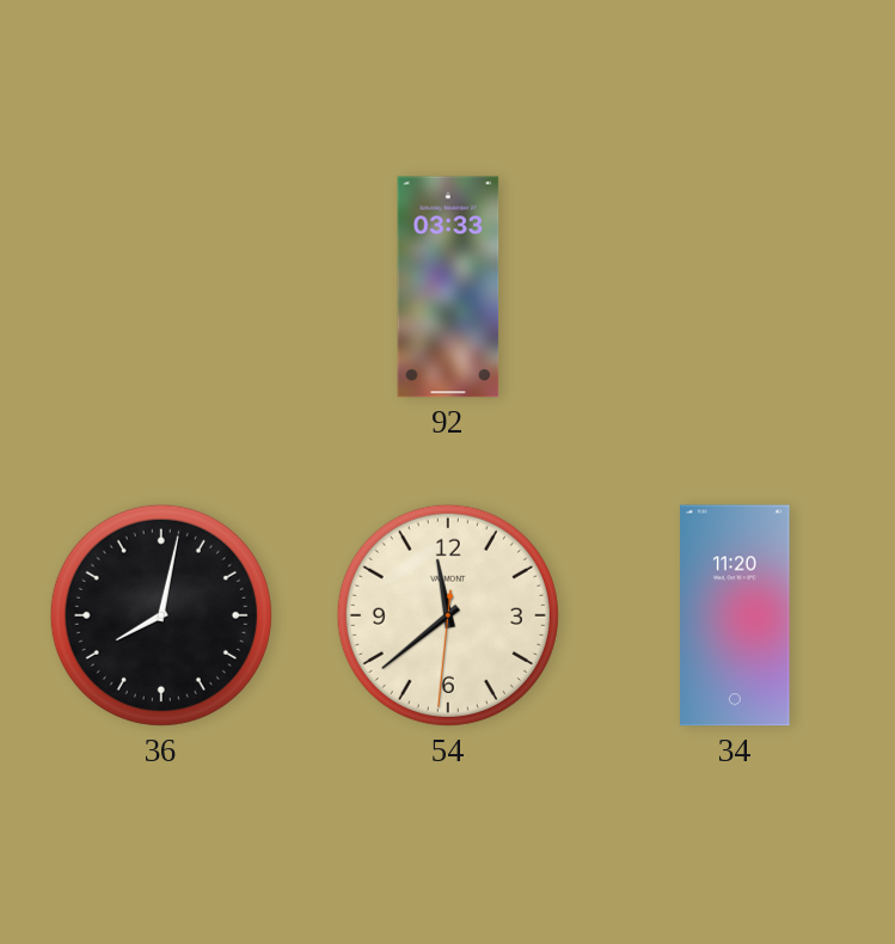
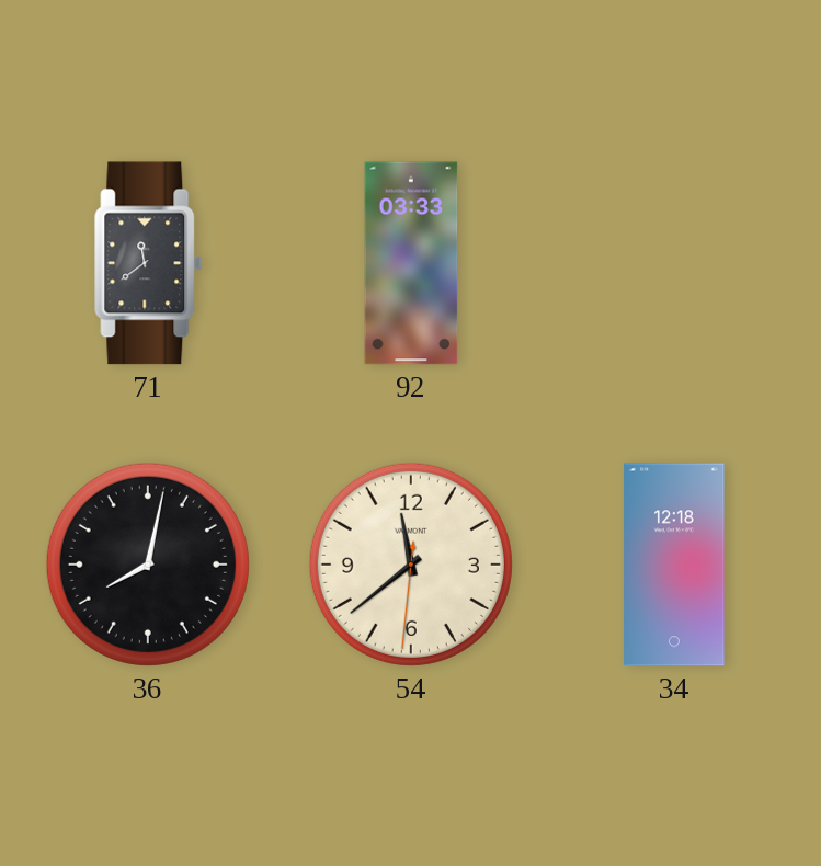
71: none -> 11:39
34: 11:20 -> 12:18
